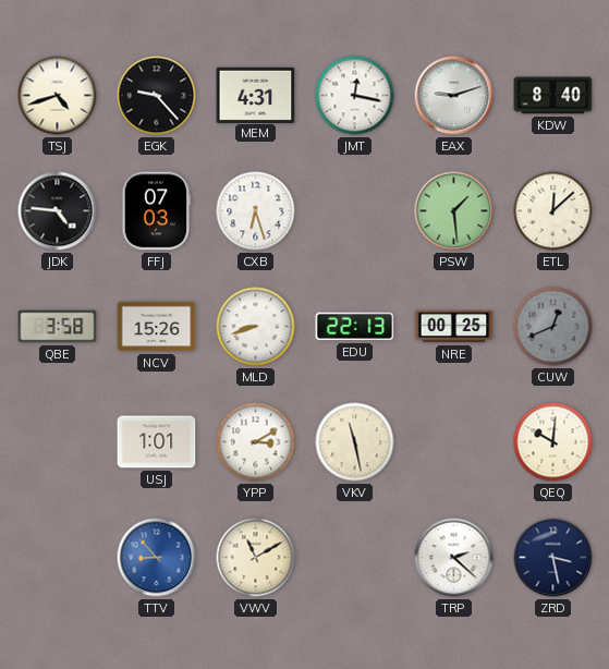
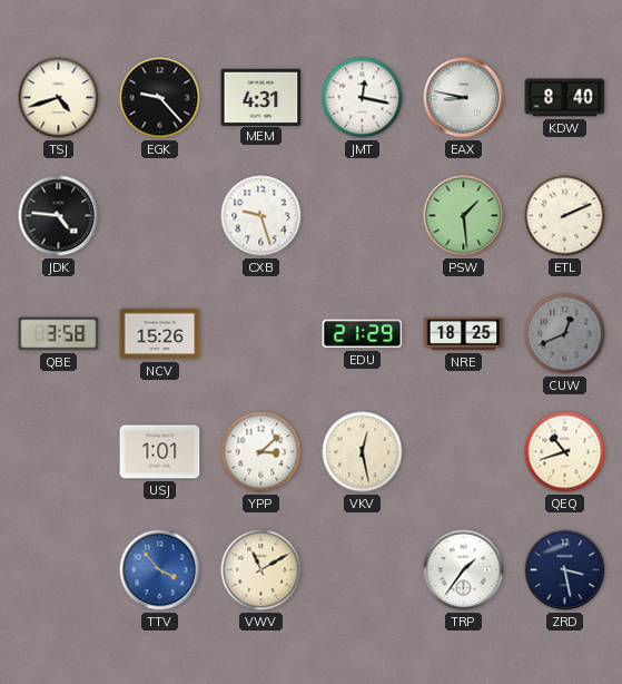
EAX: 9:12 -> 8:47
FFJ: 07:03 -> none
CXB: 6:27 -> 9:27
ETL: 12:08 -> 2:11
MLD: 8:42 -> none
EDU: 22:13 -> 21:29
NRE: 00:25 -> 18:25
YPP: 3:10 -> 3:08
VKV: 11:28 -> 12:28
QEQ: 10:01 -> 10:42
TTV: 8:53 -> 3:53
TRP: 2:22 -> 1:36
